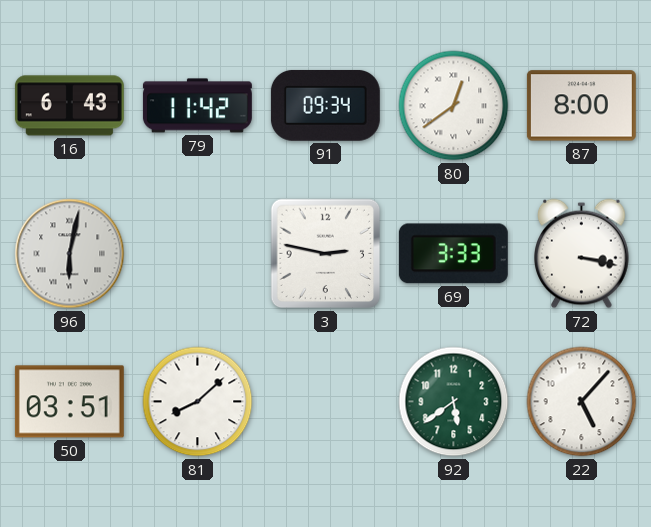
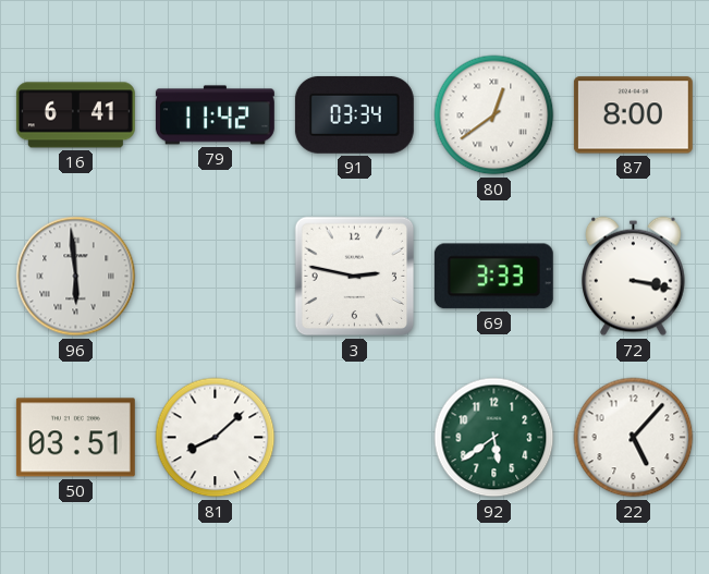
16: 6:43 -> 6:41
91: 09:34 -> 03:34
96: 6:02 -> 5:59
